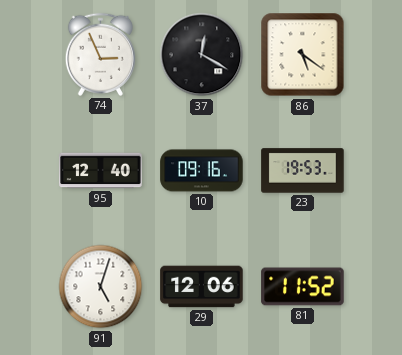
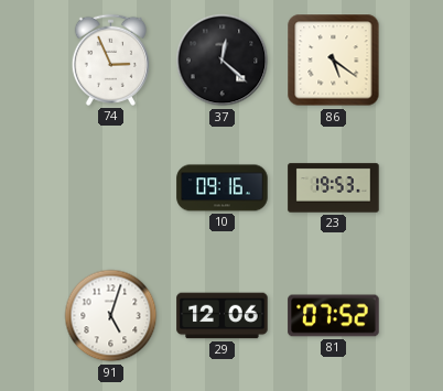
37: 12:20 -> 12:22
95: 12:40 -> none
81: 11:52 -> 07:52
